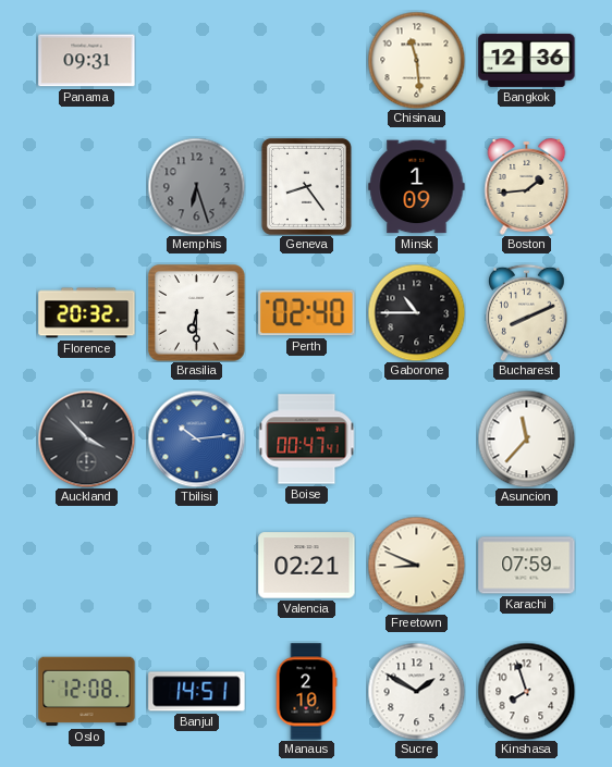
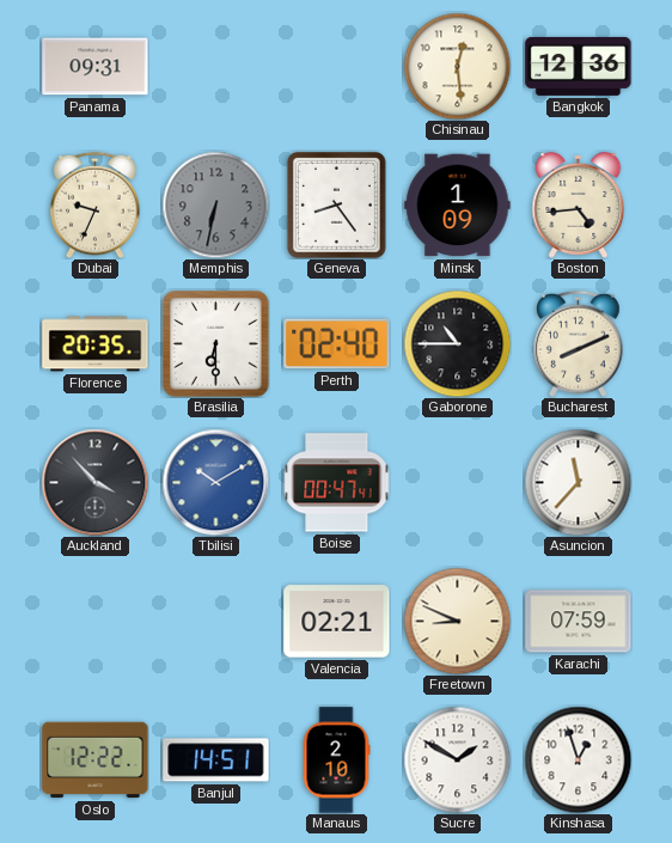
Chisinau: 11:29 -> 12:29
Dubai: none -> 9:34
Memphis: 6:27 -> 6:32
Boston: 1:44 -> 4:44
Florence: 20:32 -> 20:35
Tbilisi: 10:14 -> 10:10
Oslo: 12:08 -> 12:22
Kinshasa: 7:57 -> 12:57
